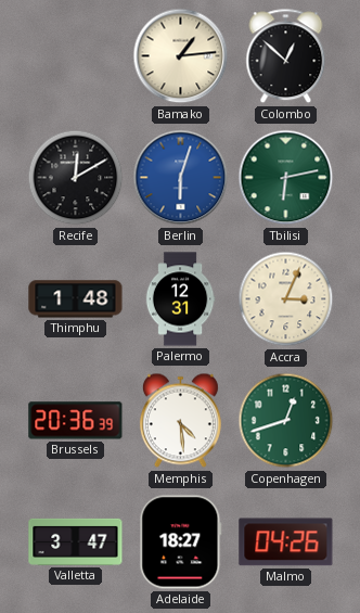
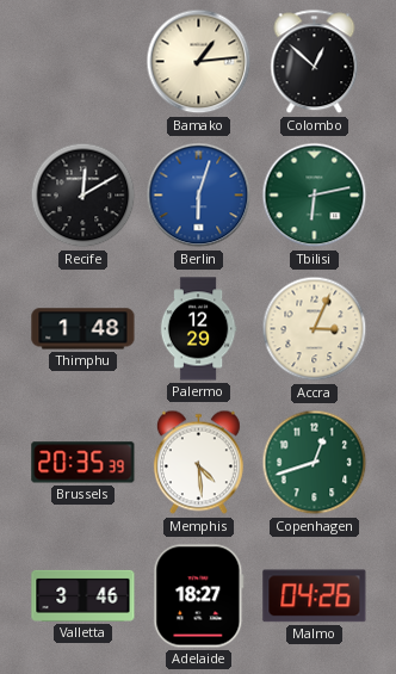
Palermo: 12:31 -> 12:29
Brussels: 20:36 -> 20:35
Valletta: 3:47 -> 3:46
